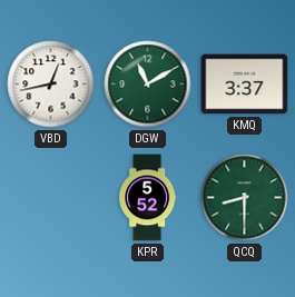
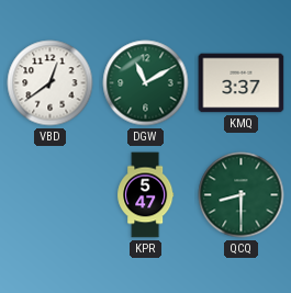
VBD: 12:43 -> 12:39
KPR: 5:52 -> 5:47
